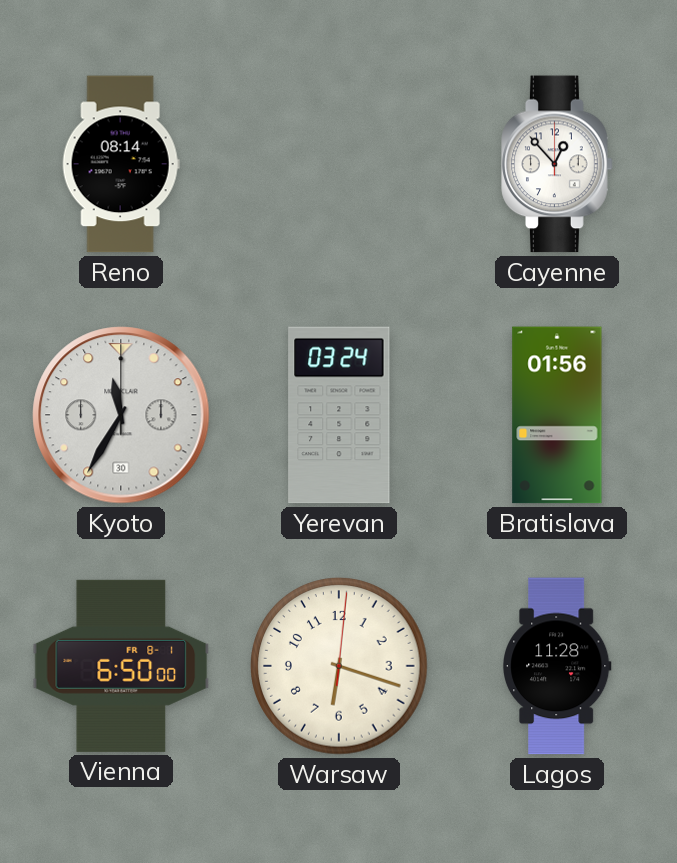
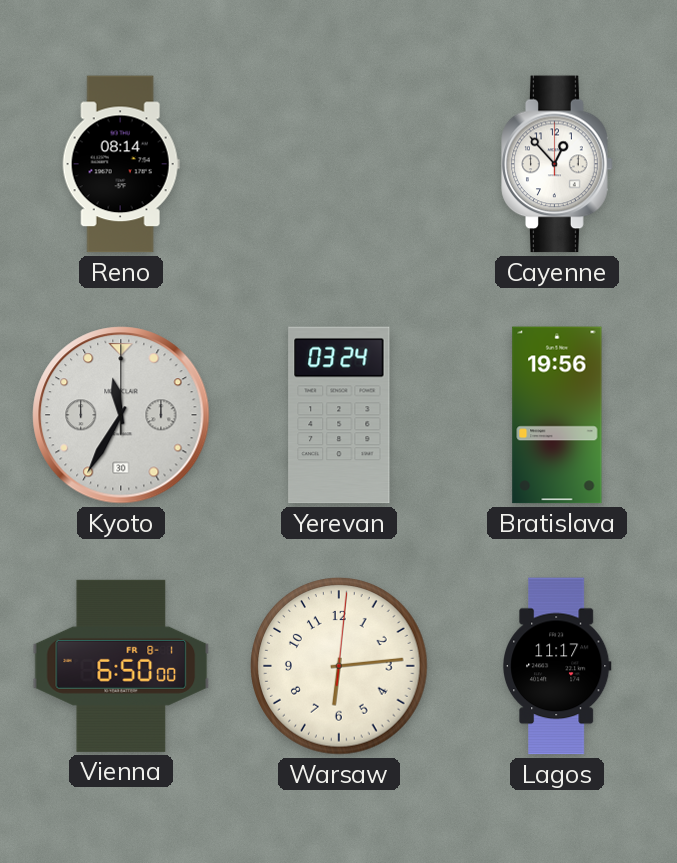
Bratislava: 01:56 -> 19:56
Warsaw: 6:18 -> 6:14
Lagos: 11:28 -> 11:17
